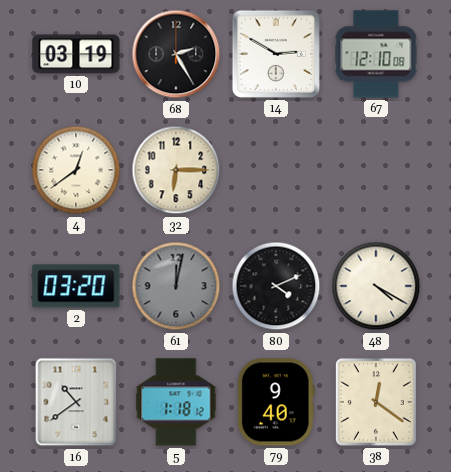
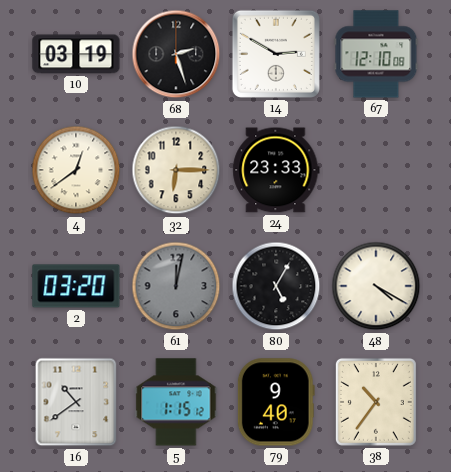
68: 2:25 -> 2:27
24: none -> 23:33
80: 4:11 -> 5:05
5: 1:18 -> 1:15
38: 12:21 -> 10:36
